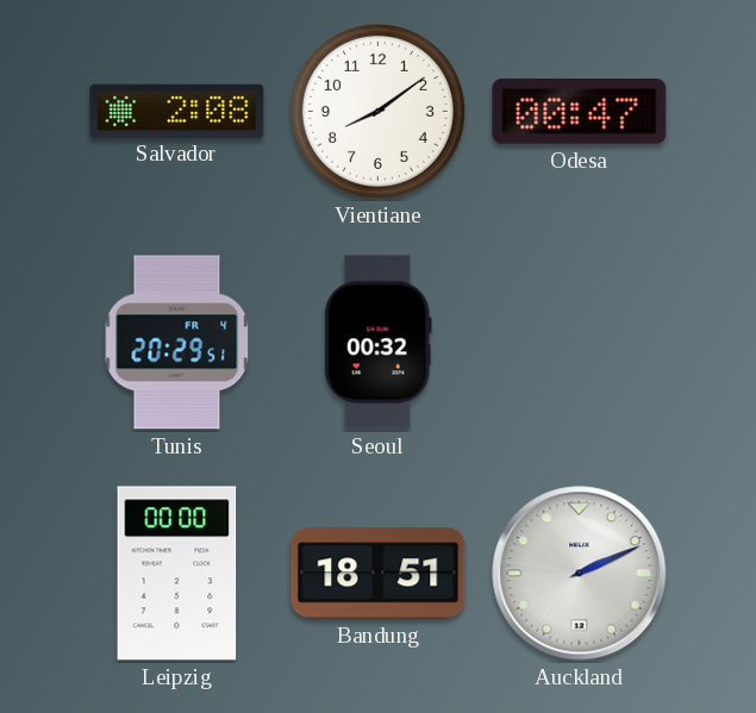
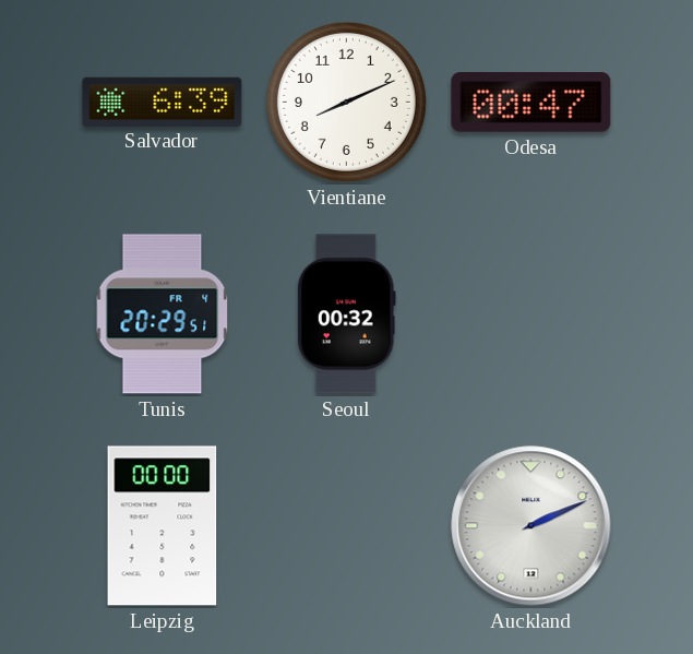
Salvador: 2:08 -> 6:39
Vientiane: 8:09 -> 8:11
Bandung: 18:51 -> none
